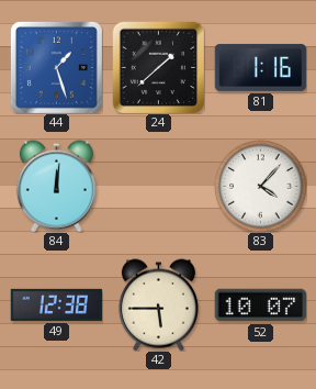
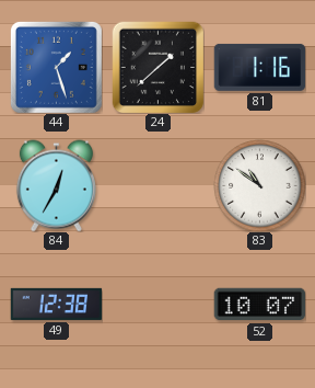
84: 12:01 -> 12:35
83: 4:07 -> 10:51
42: 5:45 -> none
